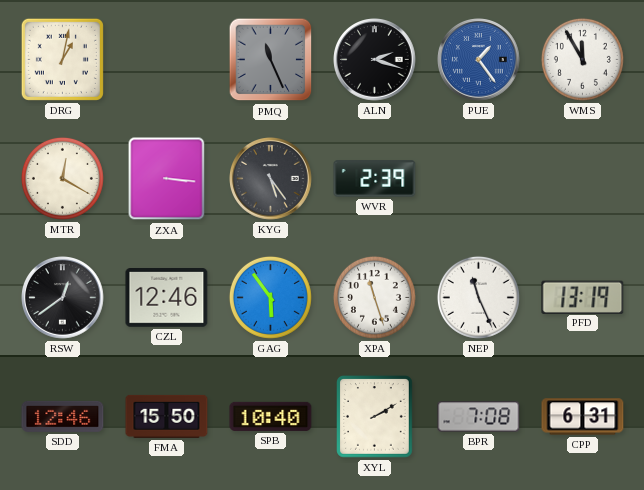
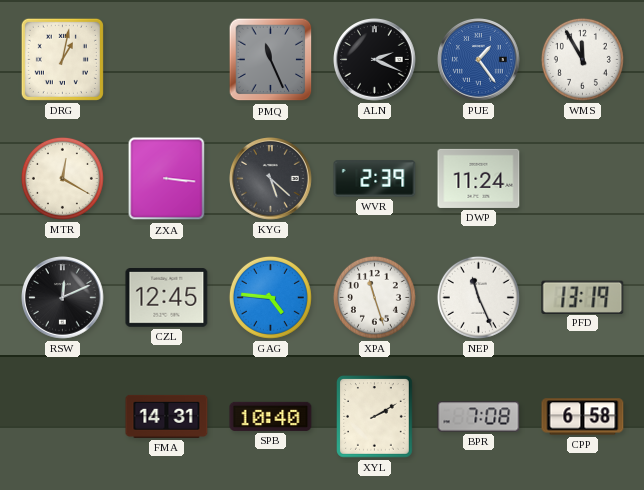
ALN: 2:18 -> 2:19
KYG: 5:24 -> 5:22
DWP: none -> 11:24
RSW: 12:39 -> 12:11
CZL: 12:46 -> 12:45
GAG: 5:54 -> 4:46
SDD: 12:46 -> none
FMA: 15:50 -> 14:31
CPP: 6:31 -> 6:58
